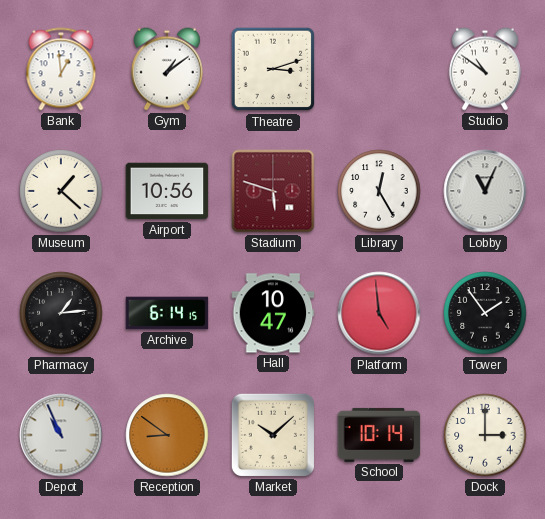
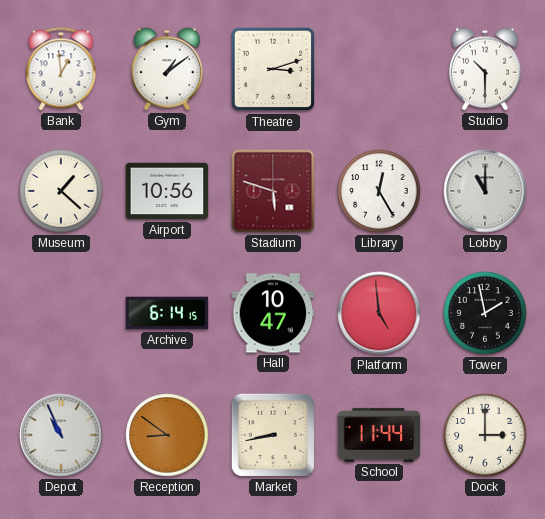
Studio: 10:51 -> 10:30
Lobby: 11:04 -> 11:00
Pharmacy: 1:14 -> none
Tower: 1:54 -> 1:58
Market: 10:08 -> 8:43
School: 10:14 -> 11:44
